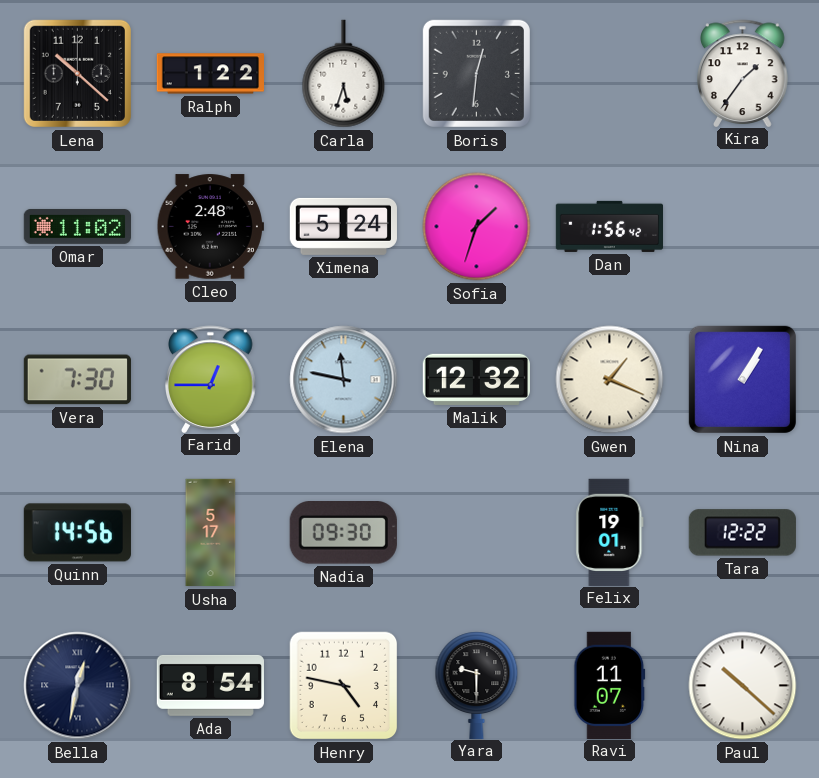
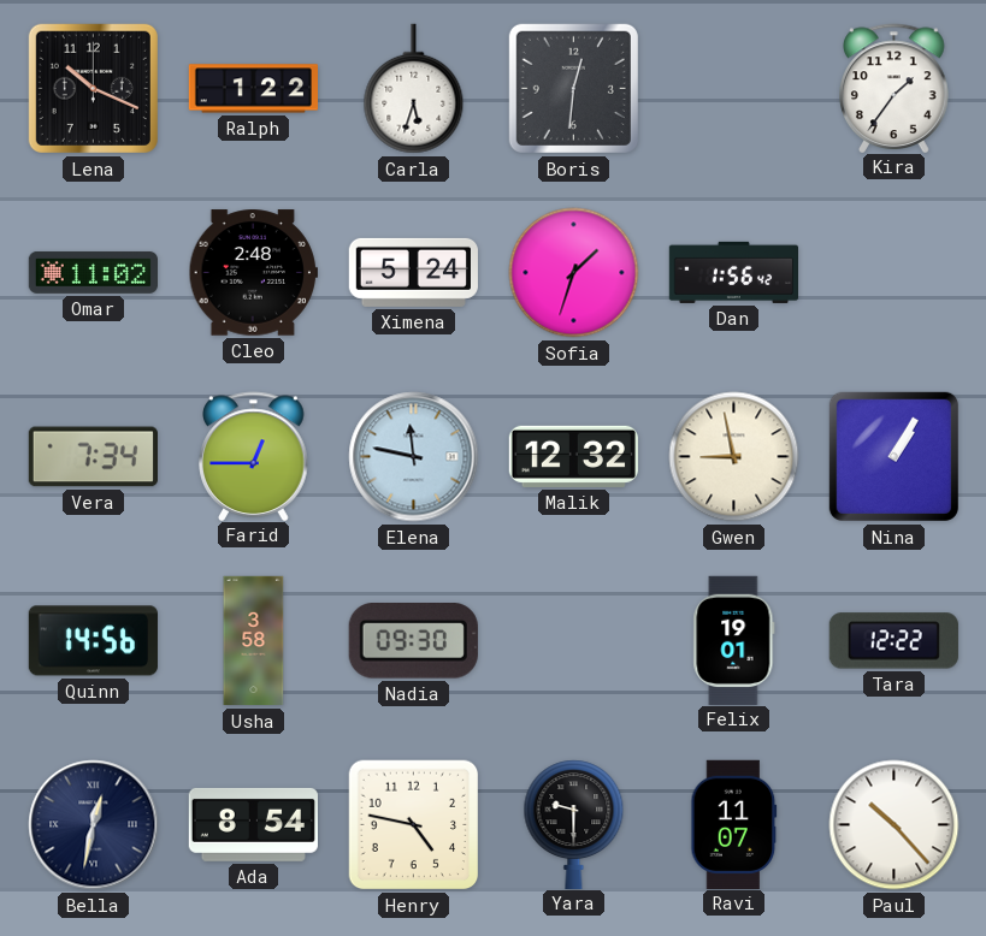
Lena: 10:22 -> 10:19
Vera: 7:30 -> 7:34
Gwen: 1:19 -> 8:58
Usha: 5:17 -> 3:58
Paul: 10:22 -> 10:23
